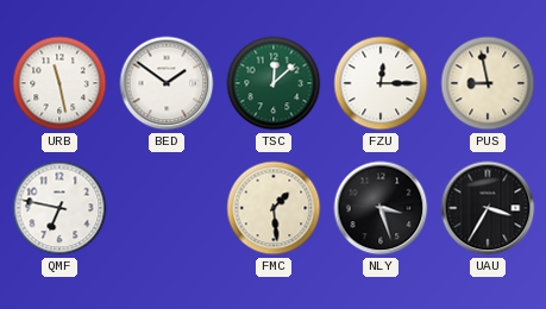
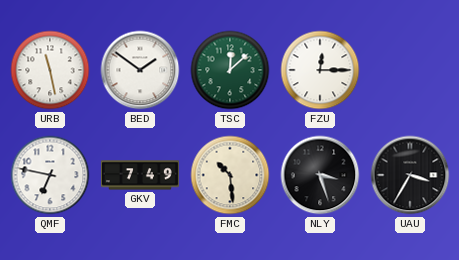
PUS: 8:58 -> none
GKV: none -> 7:49
FMC: 1:29 -> 10:29
